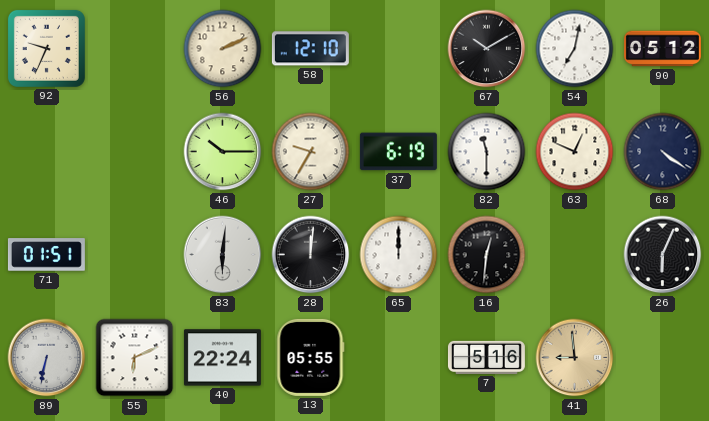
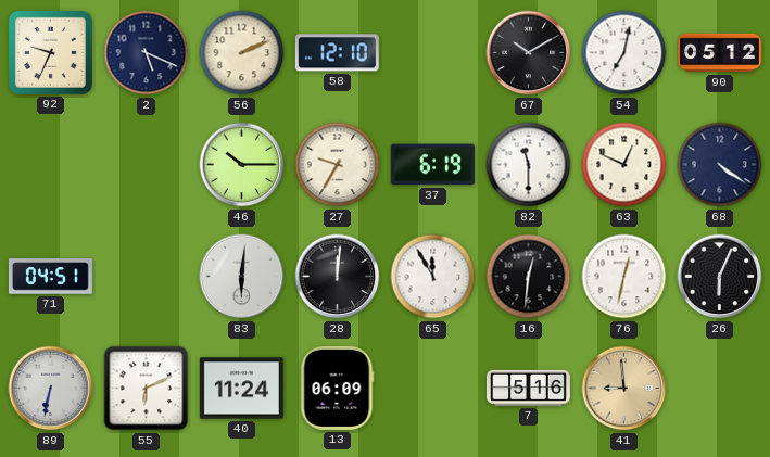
2: none -> 5:19
71: 01:51 -> 04:51
65: 12:00 -> 11:55
76: none -> 12:32
40: 22:24 -> 11:24
13: 05:55 -> 06:09
